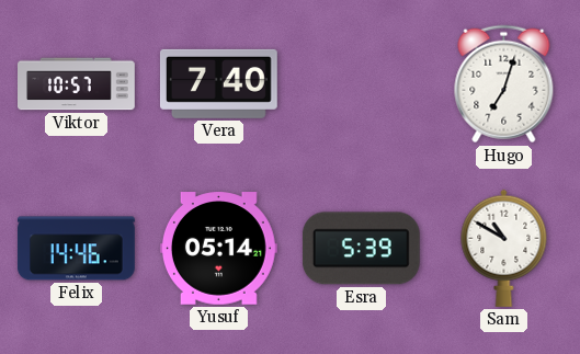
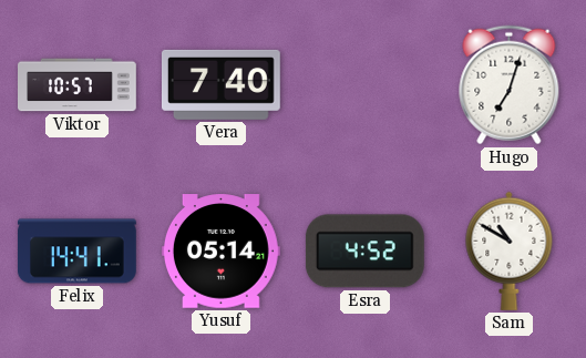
Felix: 14:46 -> 14:41
Esra: 5:39 -> 4:52
